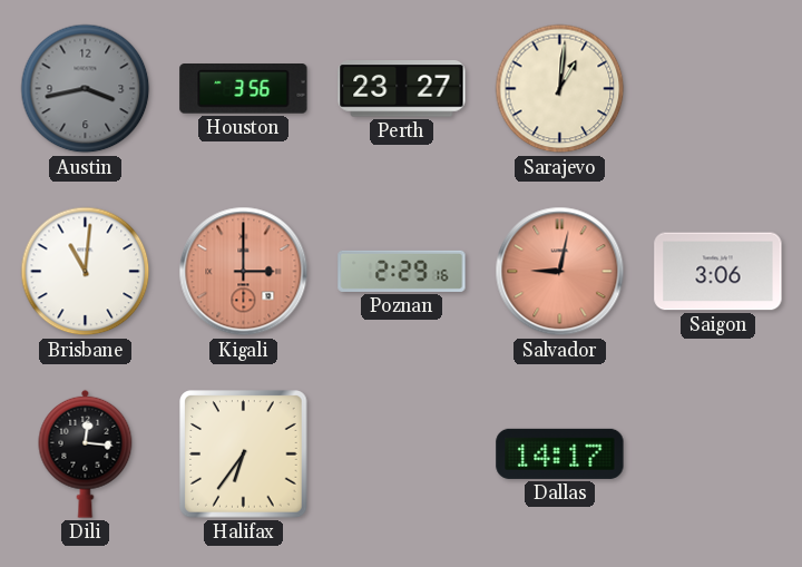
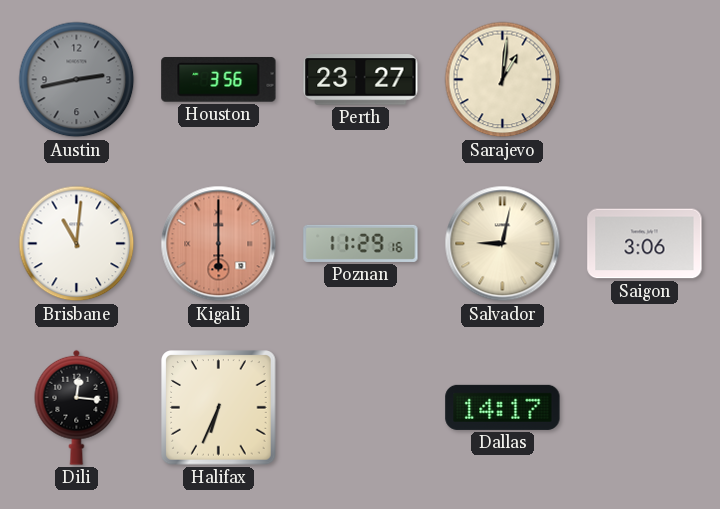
Austin: 3:43 -> 2:43
Kigali: 3:00 -> 6:00
Poznan: 2:29 -> 11:29
Salvador dial: salmon -> cream
Halifax: 6:36 -> 6:34
